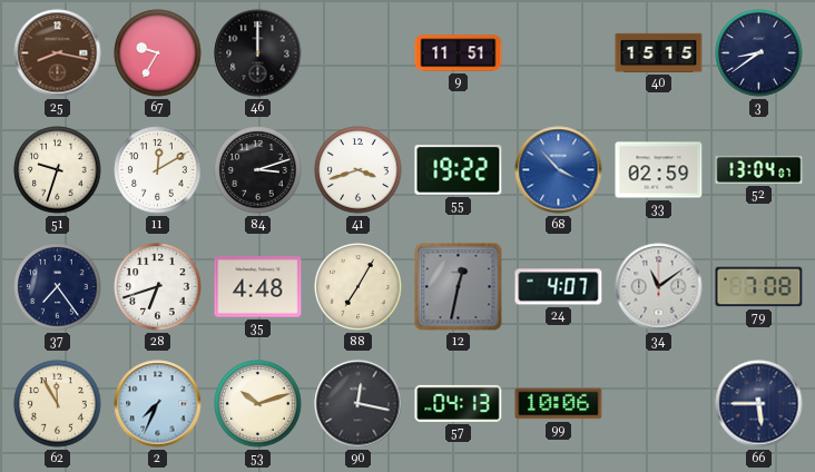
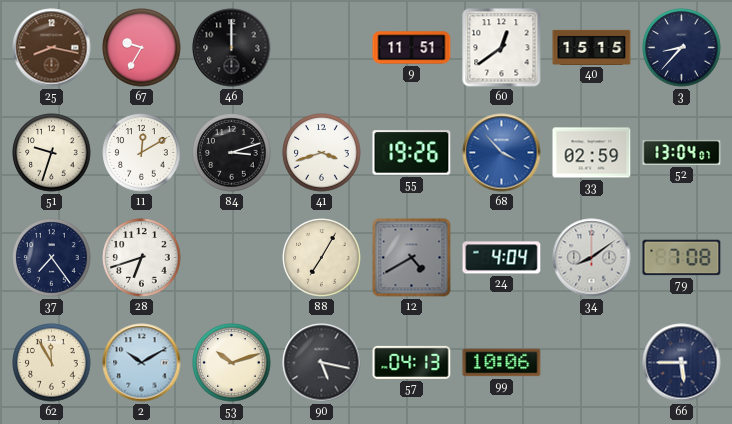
60: none -> 12:39
3: 8:39 -> 8:37
55: 19:22 -> 19:26
35: 4:48 -> none
12: 12:32 -> 4:40
24: 4:07 -> 4:04
34: 11:09 -> 8:09
2: 7:34 -> 10:10
90: 12:17 -> 5:17
